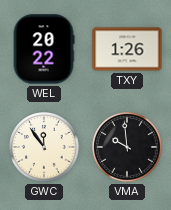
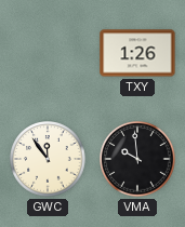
WEL: 20:22 -> none
